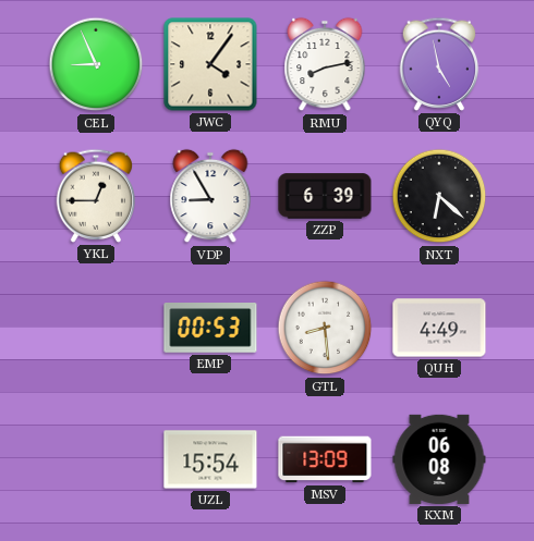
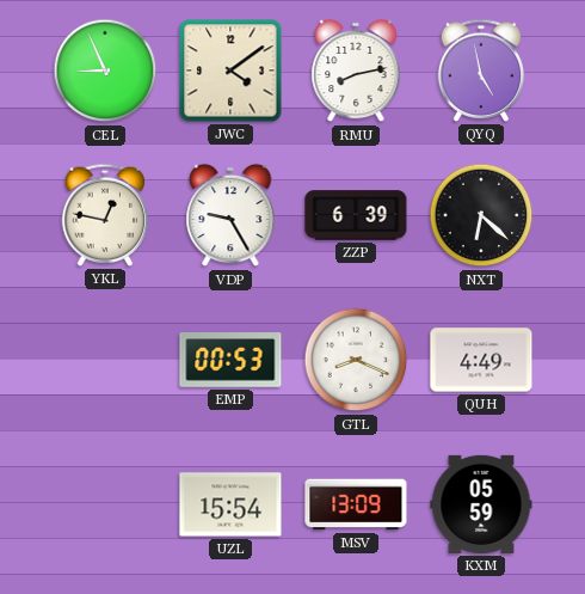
JWC: 4:06 -> 4:09
YKL: 12:45 -> 12:47
VDP: 8:55 -> 9:25
GTL: 8:29 -> 8:19
KXM: 06:08 -> 05:59
